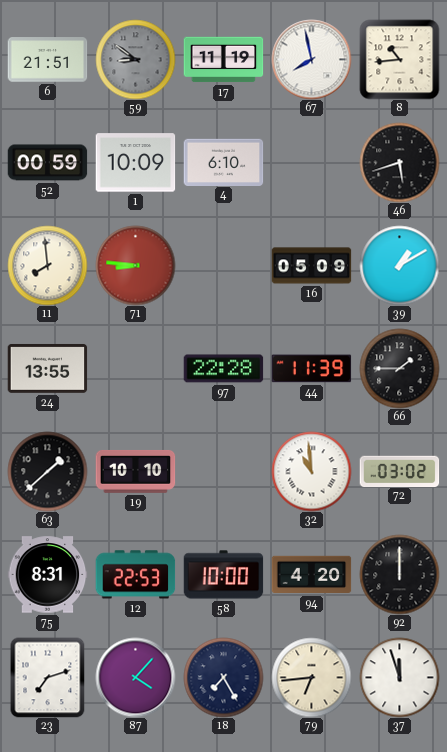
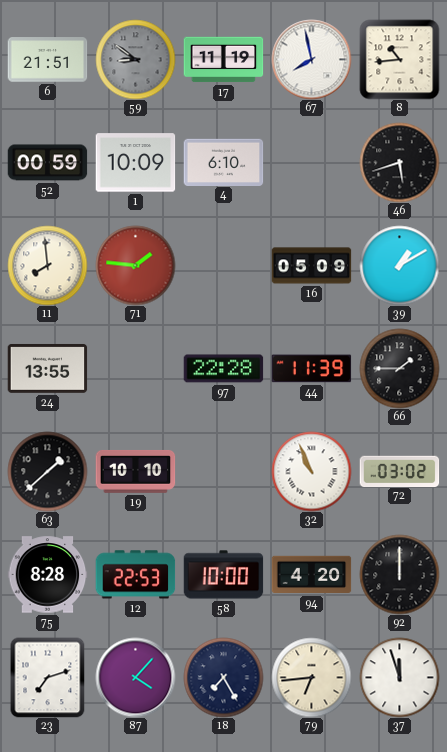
71: 8:46 -> 1:46
32: 10:59 -> 10:56
75: 8:31 -> 8:28
